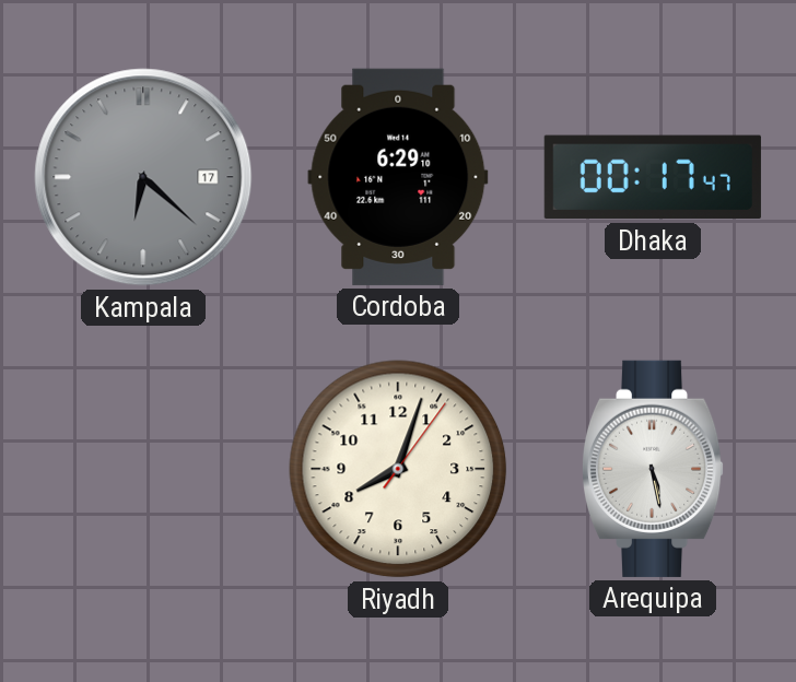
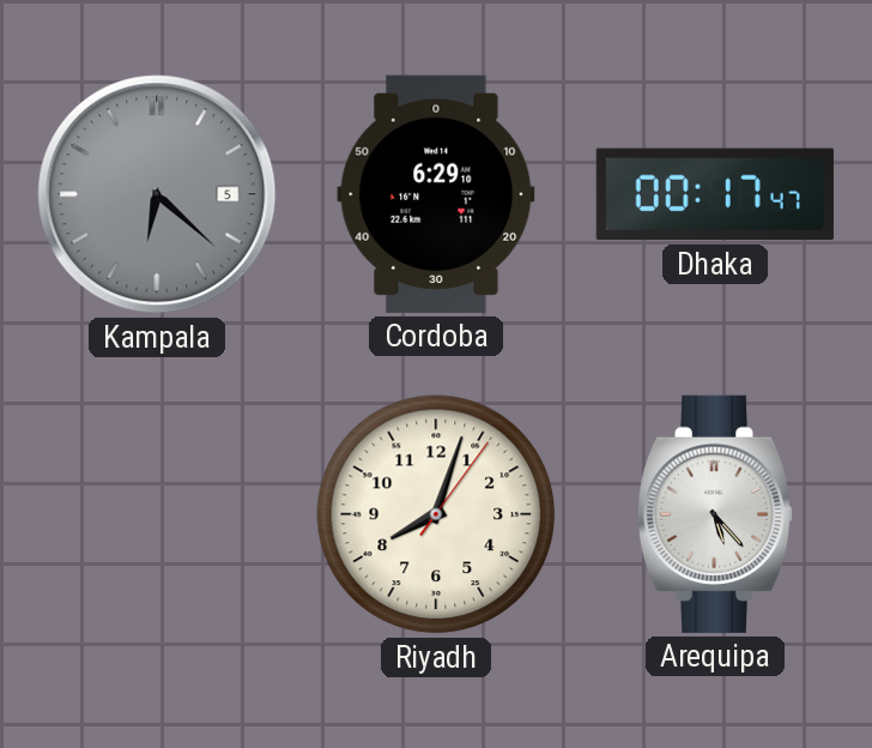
Kampala date: 17 -> 5
Arequipa: 5:28 -> 5:23
